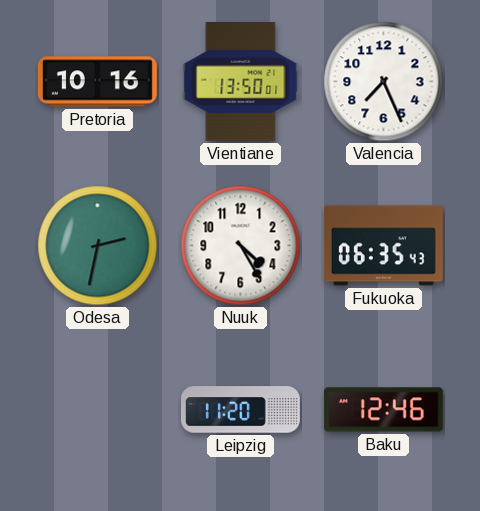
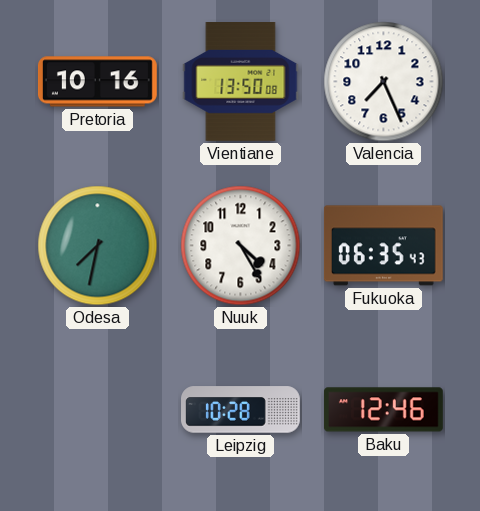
Vientiane: 13:50:01 -> 13:50:08
Odesa: 2:32 -> 7:32
Leipzig: 11:20 -> 10:28
